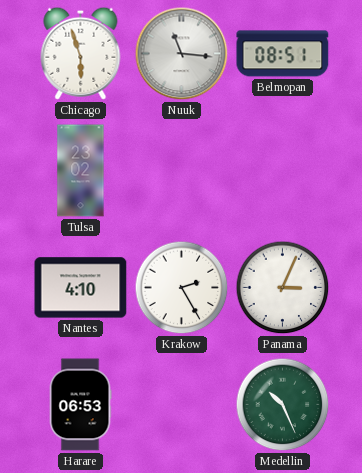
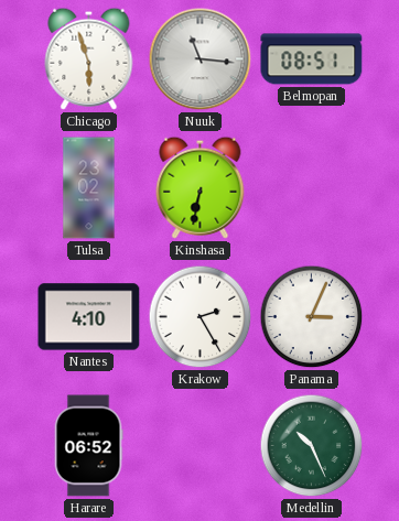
Kinshasa: none -> 6:32
Harare: 06:53 -> 06:52
